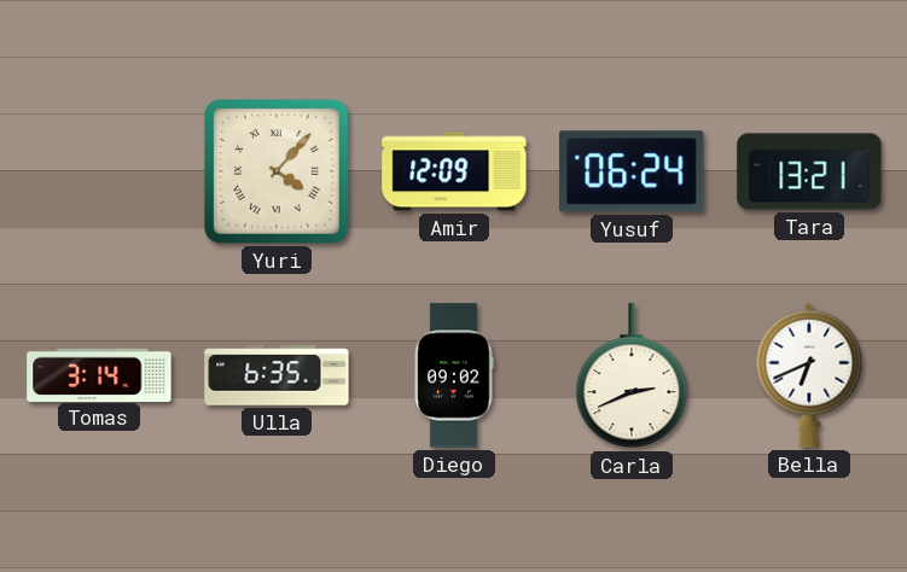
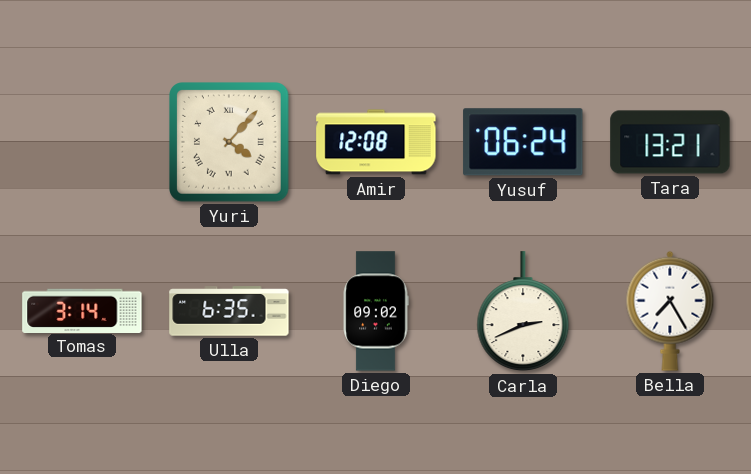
Amir: 12:09 -> 12:08
Bella: 6:41 -> 7:25
